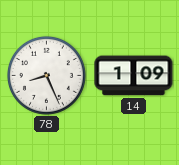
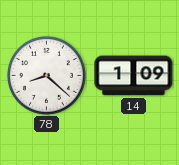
78: 8:26 -> 8:22
